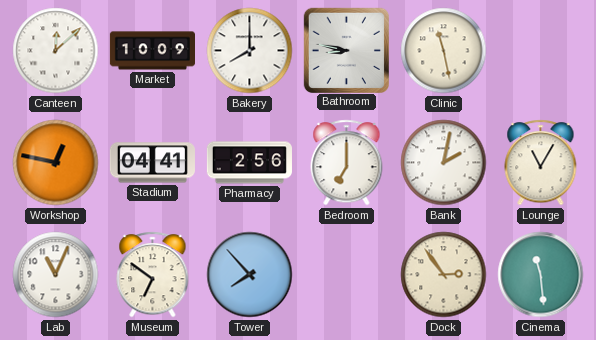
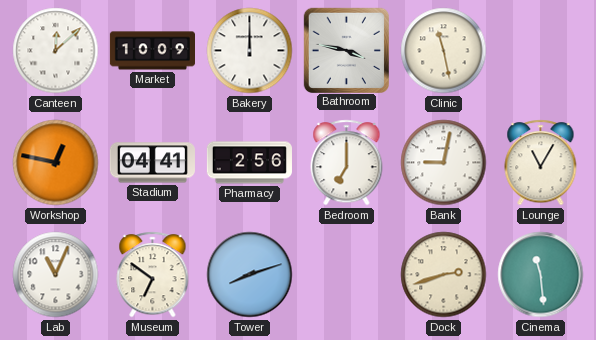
Bakery: 8:00 -> 12:00
Bathroom: 8:47 -> 3:47
Bank: 2:02 -> 9:02
Tower: 7:53 -> 8:12
Dock: 2:54 -> 2:42
